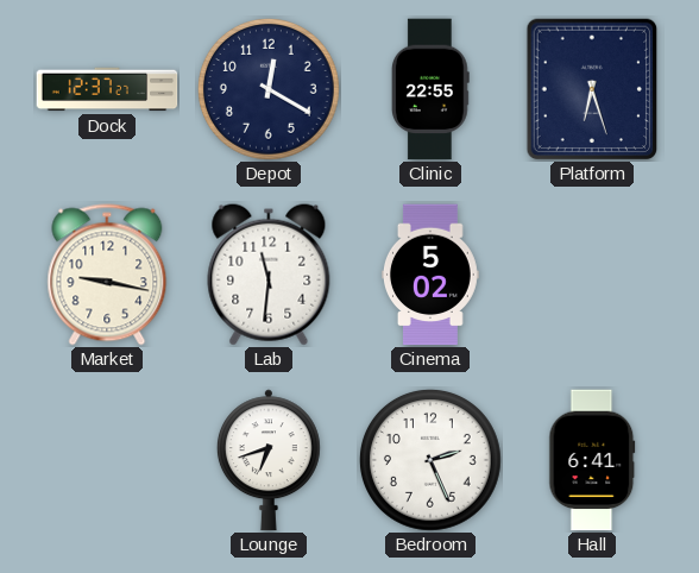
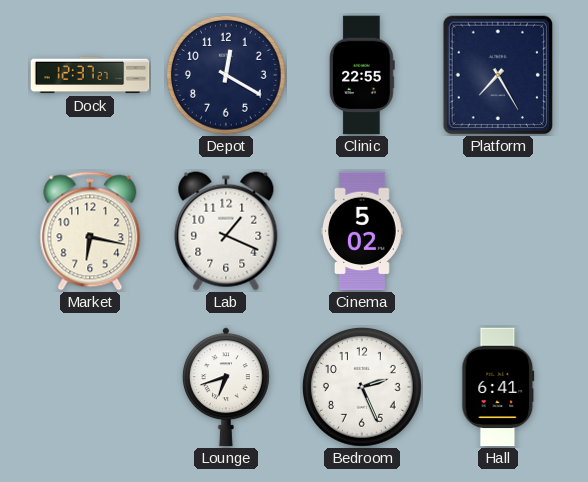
Platform: 6:27 -> 7:25
Market: 9:17 -> 6:17
Lab: 11:31 -> 1:19
